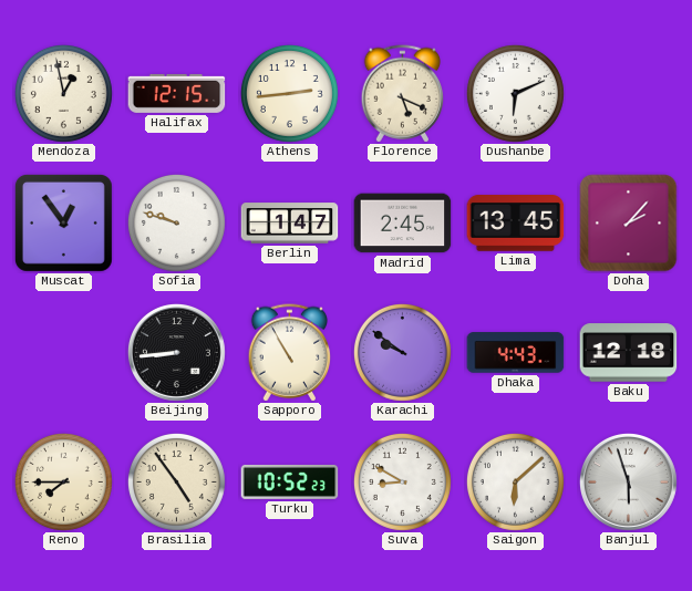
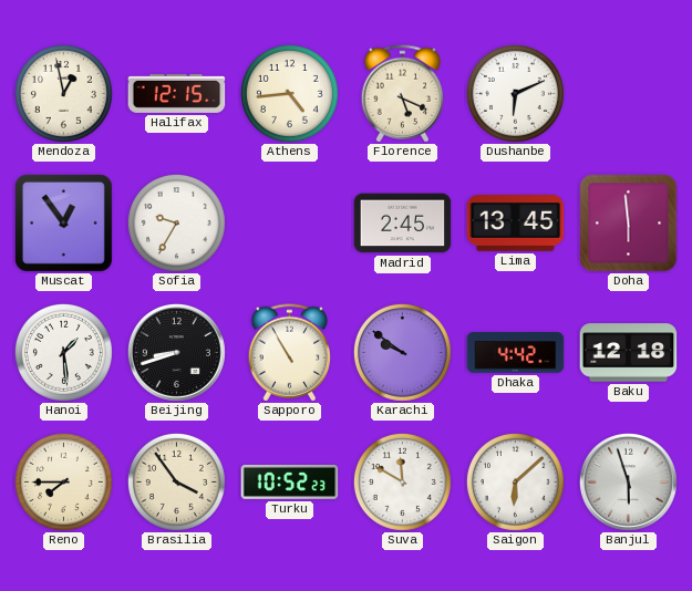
Athens: 2:44 -> 4:44
Sofia: 9:48 -> 9:35
Berlin: 1:47 -> none
Doha: 2:07 -> 5:59
Hanoi: none -> 1:29
Beijing: 8:44 -> 8:42
Dhaka: 4:43 -> 4:42
Brasilia: 4:54 -> 3:54
Suva: 8:50 -> 11:50
